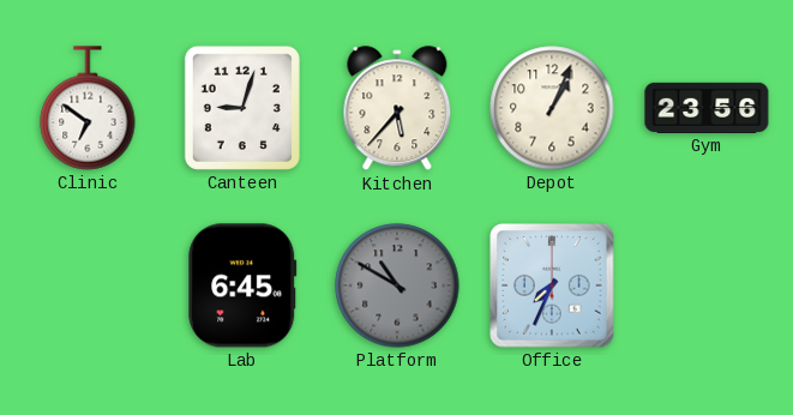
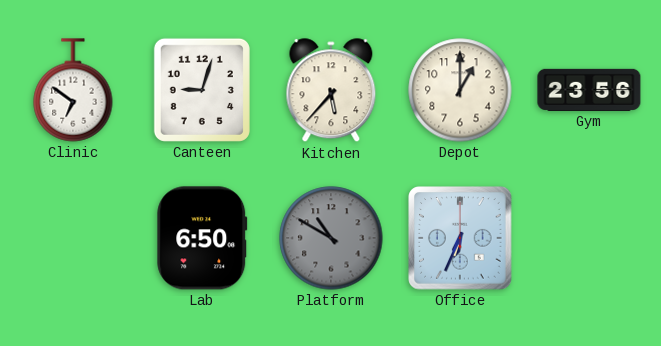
Depot: 1:04 -> 1:00
Lab: 6:45 -> 6:50
Office: 7:34 -> 6:34
